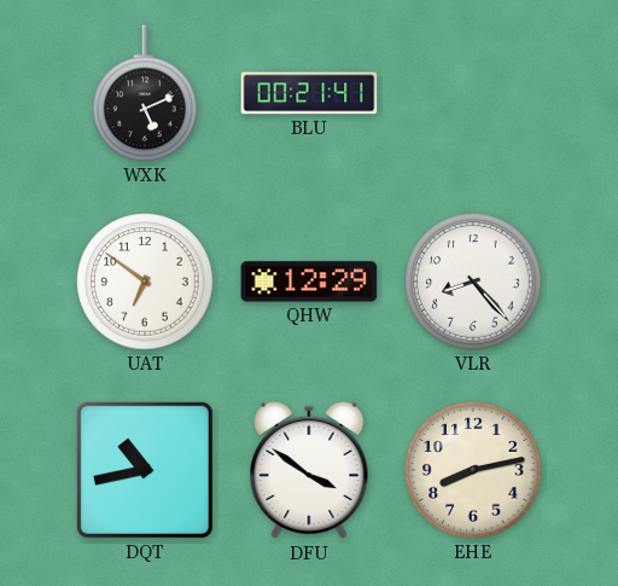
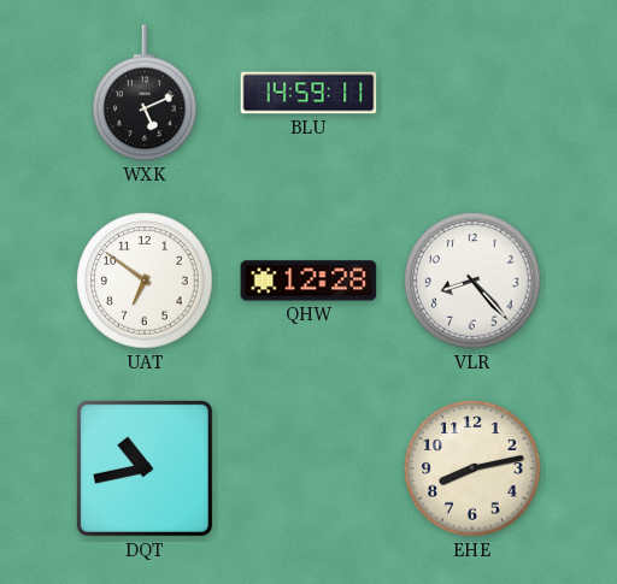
BLU: 00:21 -> 14:59
QHW: 12:29 -> 12:28
DFU: 3:51 -> none
